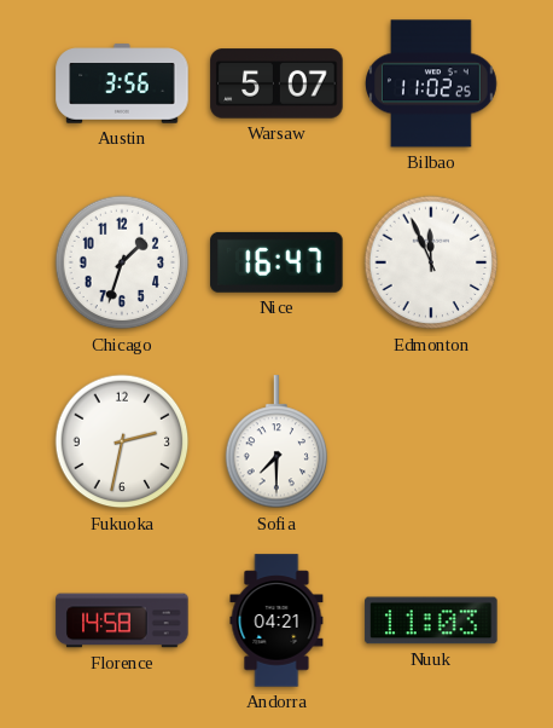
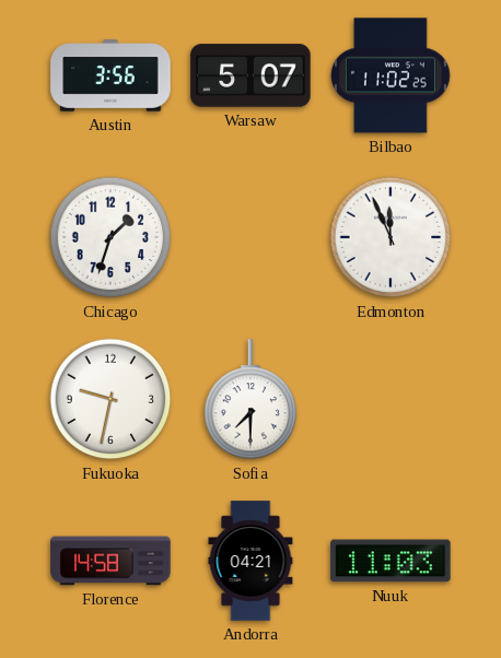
Nice: 16:47 -> none
Fukuoka: 2:32 -> 9:32
